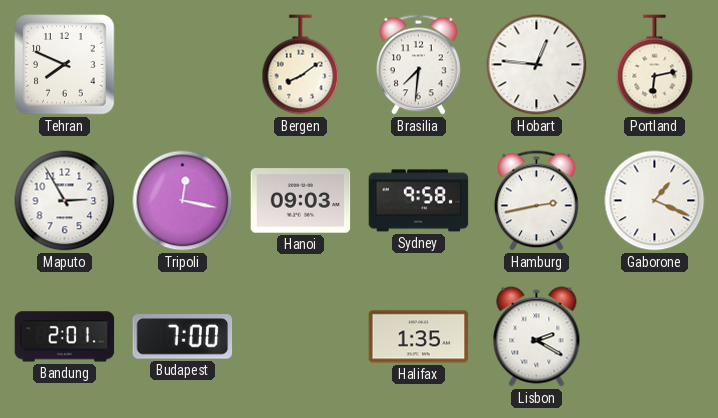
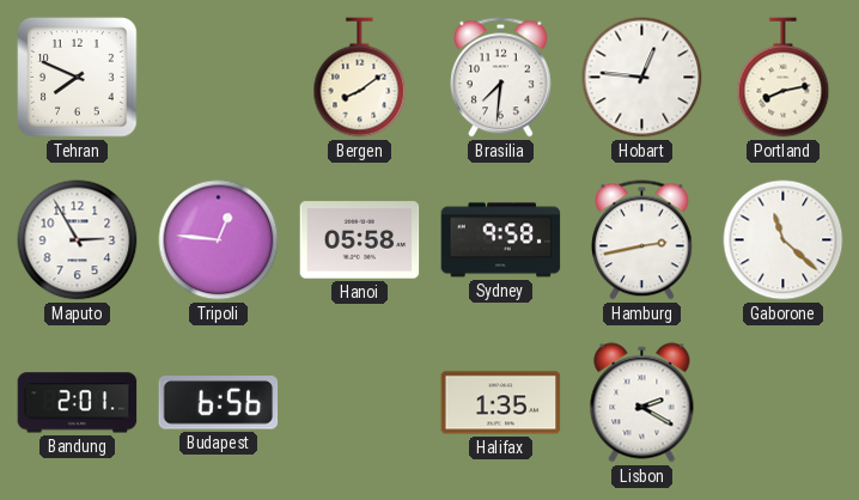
Portland: 6:13 -> 8:13
Tripoli: 12:17 -> 12:46
Hanoi: 09:03 -> 05:58
Gaborone: 1:19 -> 11:22
Budapest: 7:00 -> 6:56
